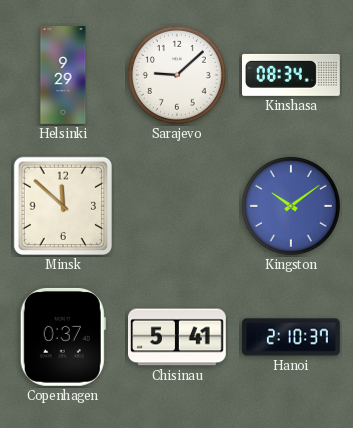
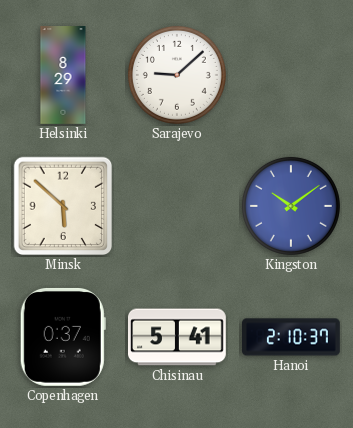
Helsinki: 9:29 -> 8:29
Kinshasa: 08:34 -> none
Minsk: 11:52 -> 5:52
